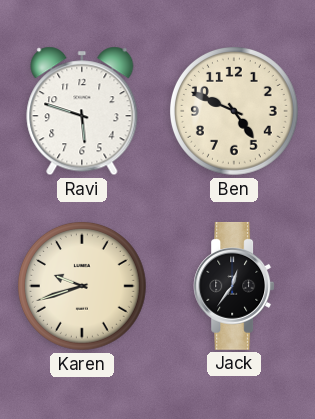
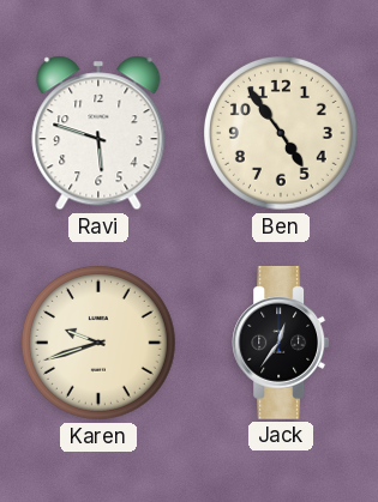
Ben: 4:49 -> 4:54
